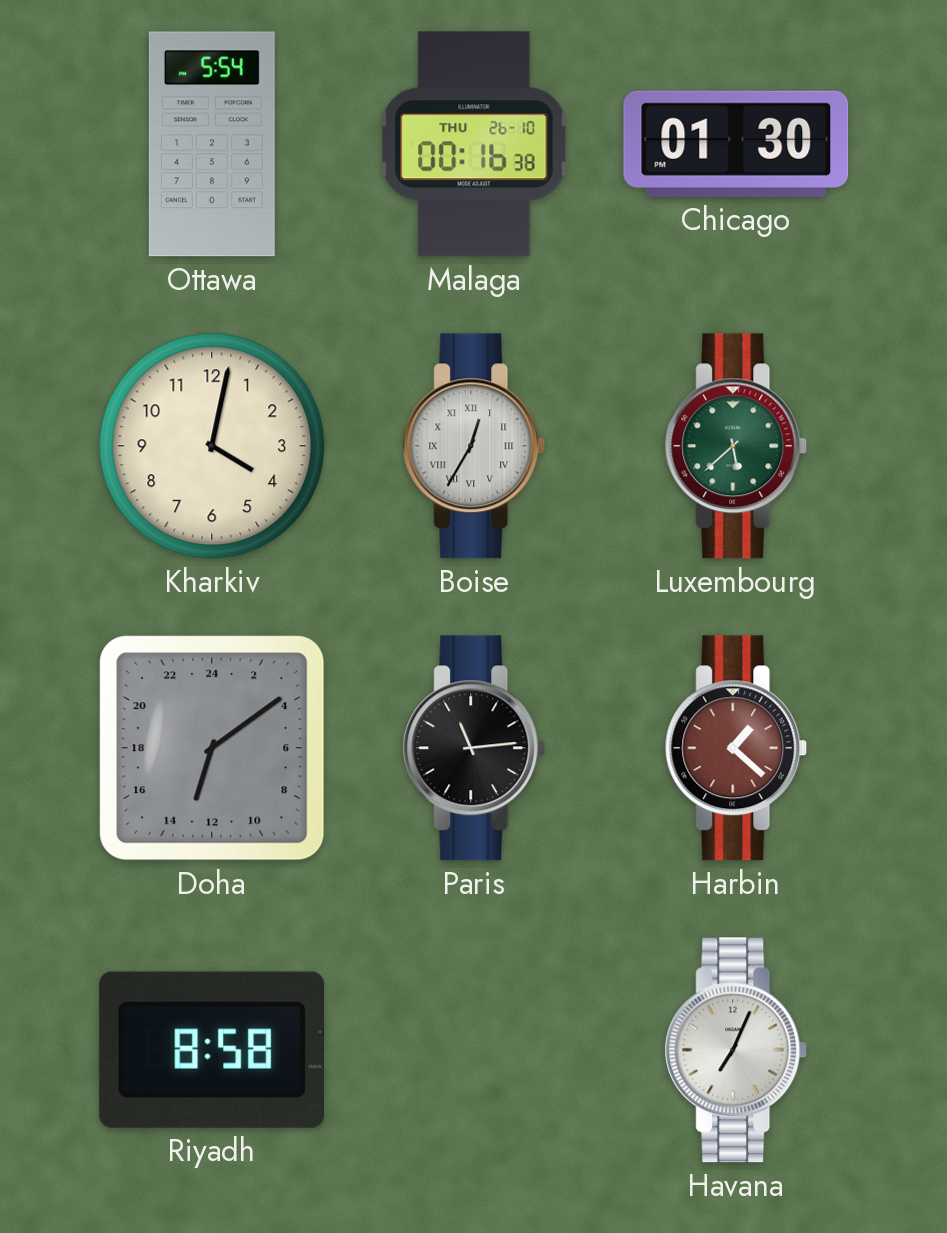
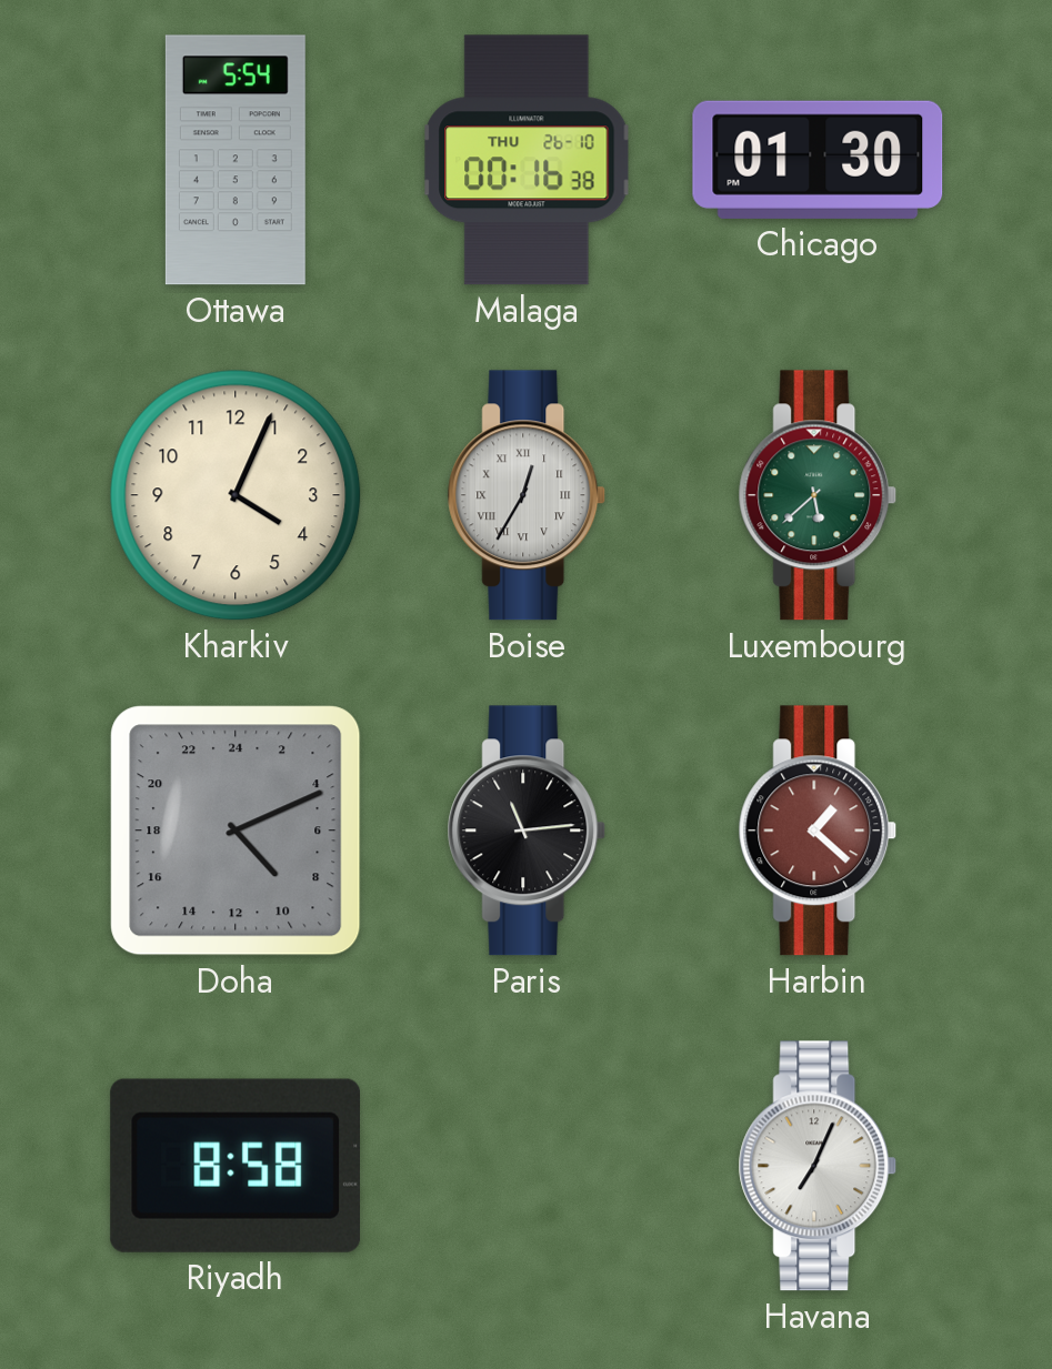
Kharkiv: 4:02 -> 4:04
Doha: 13:09 -> 9:11
